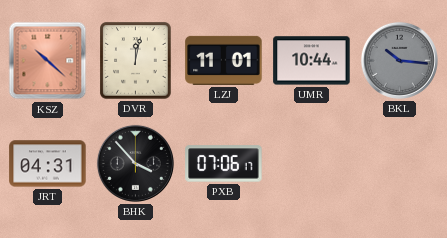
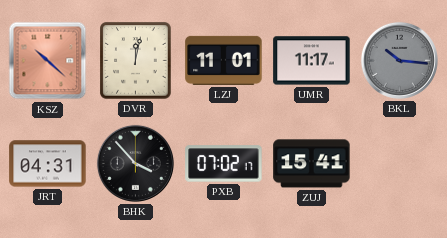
UMR: 10:44 -> 11:17
PXB: 07:06 -> 07:02
ZUJ: none -> 15:41
